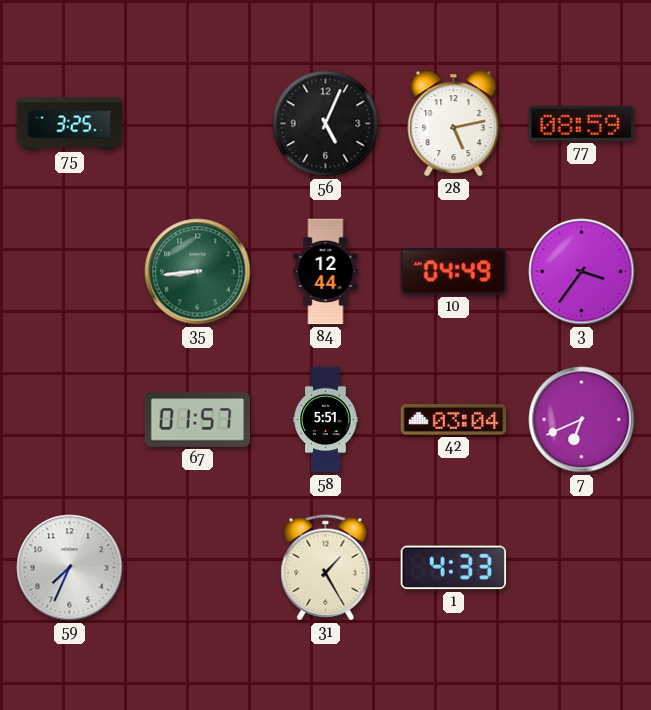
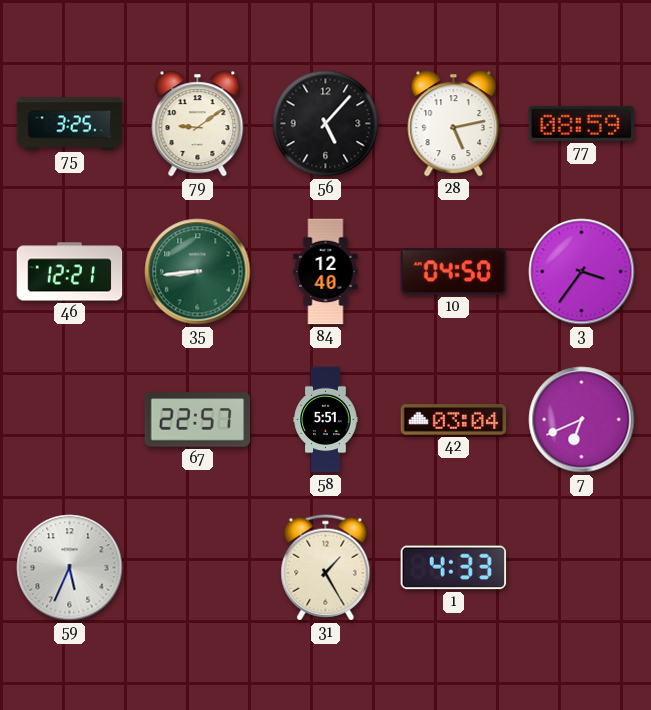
79: none -> 9:09
56: 5:04 -> 5:07
46: none -> 12:21
84: 12:44 -> 12:40
10: 04:49 -> 04:50
67: 01:57 -> 22:57
59: 7:34 -> 5:34
